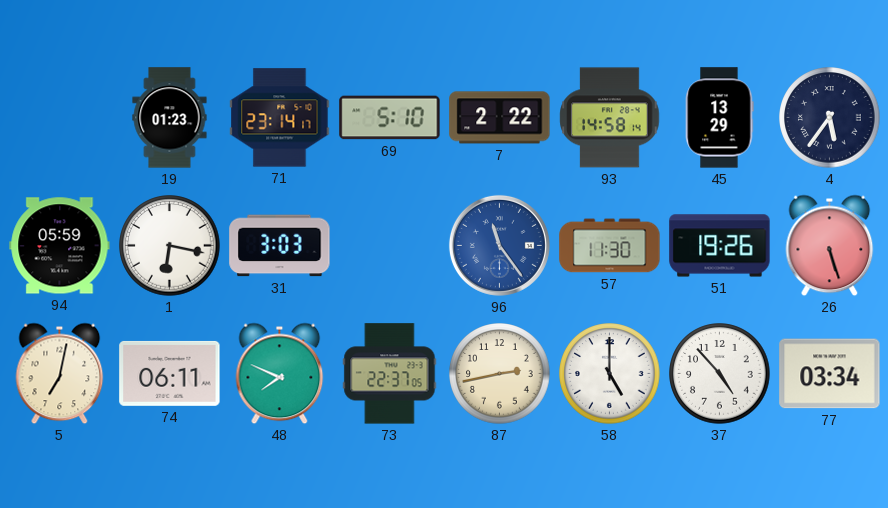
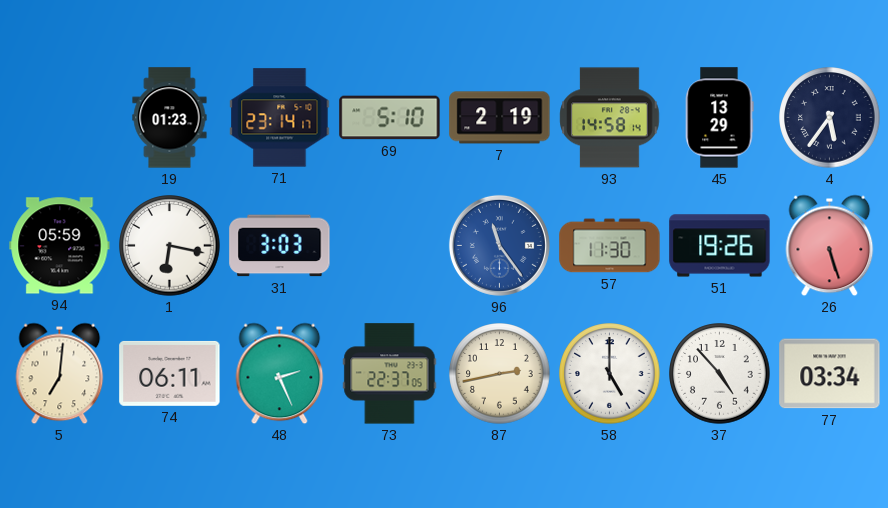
7: 2:22 -> 2:19
5: 7:02 -> 7:01
48: 7:49 -> 2:26
